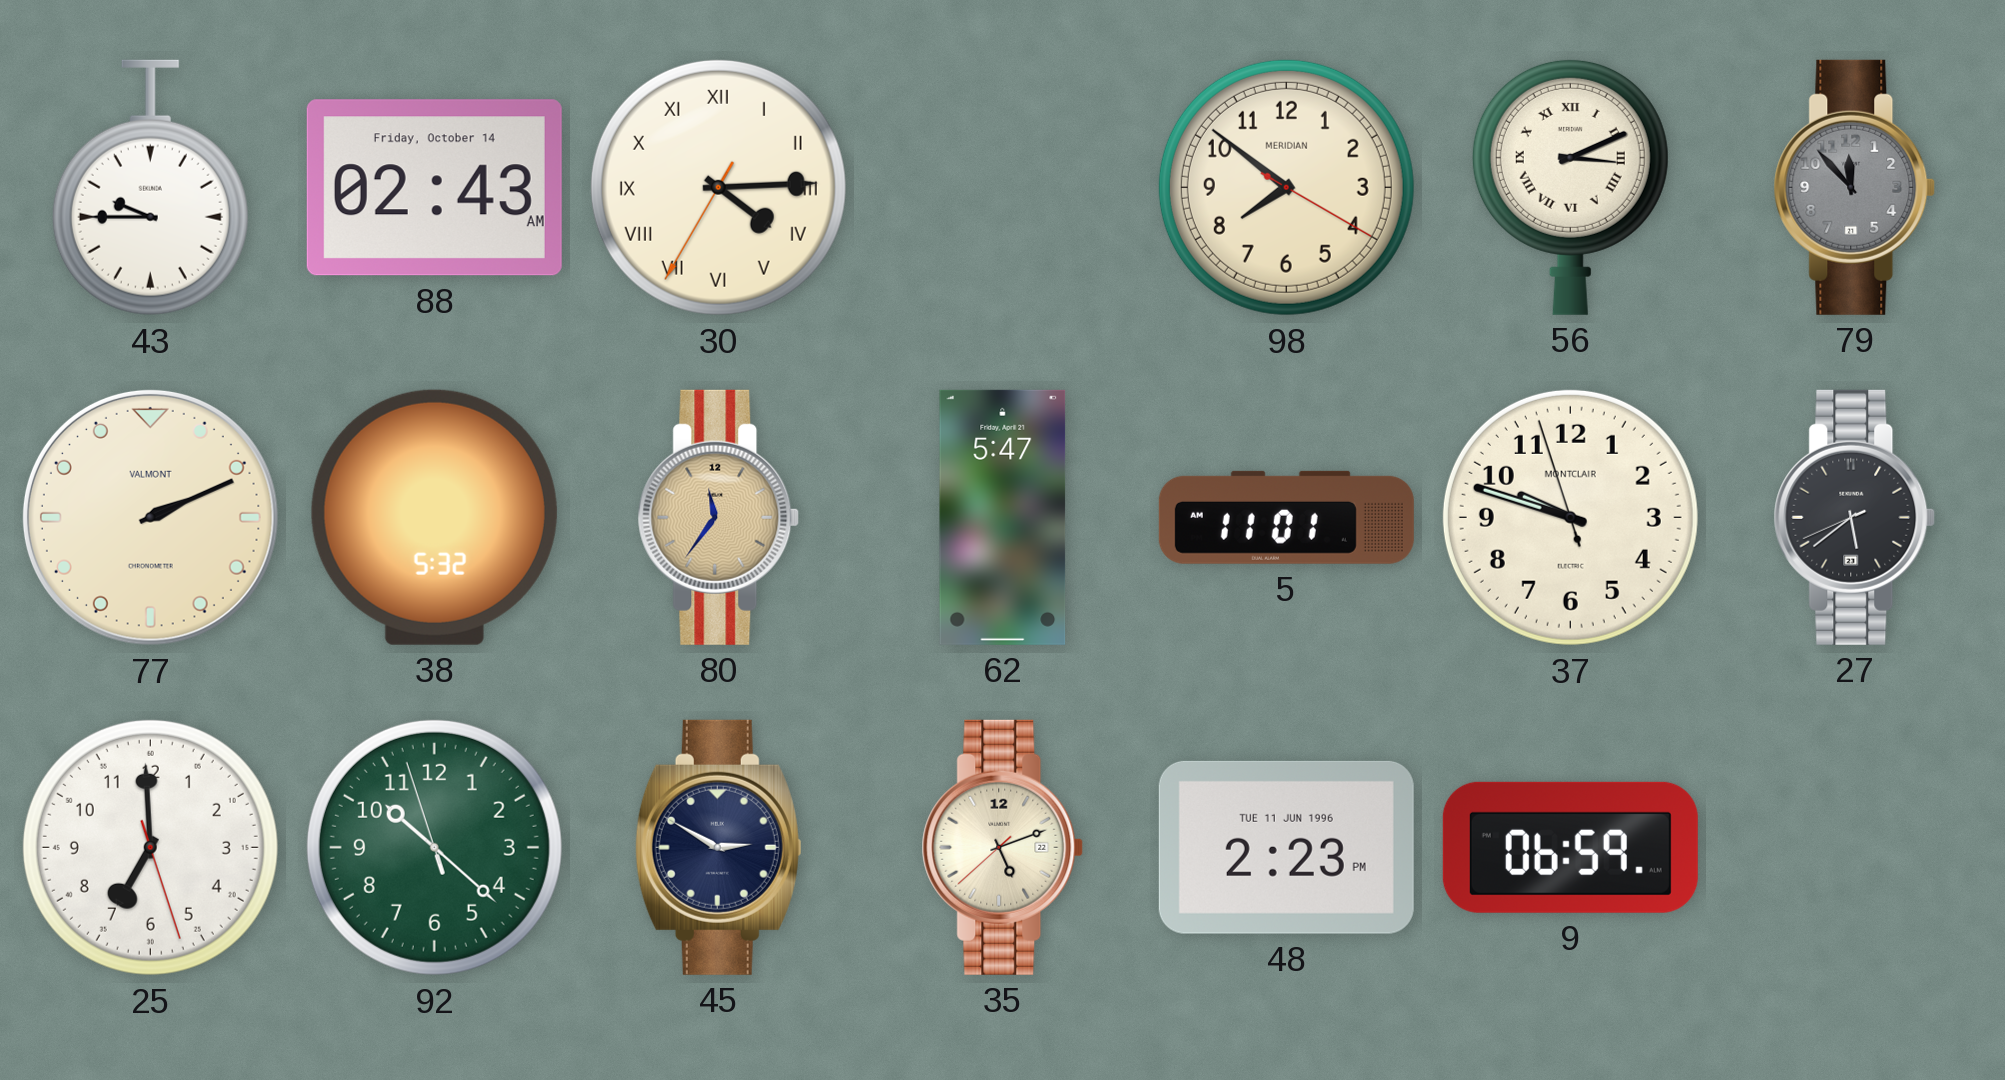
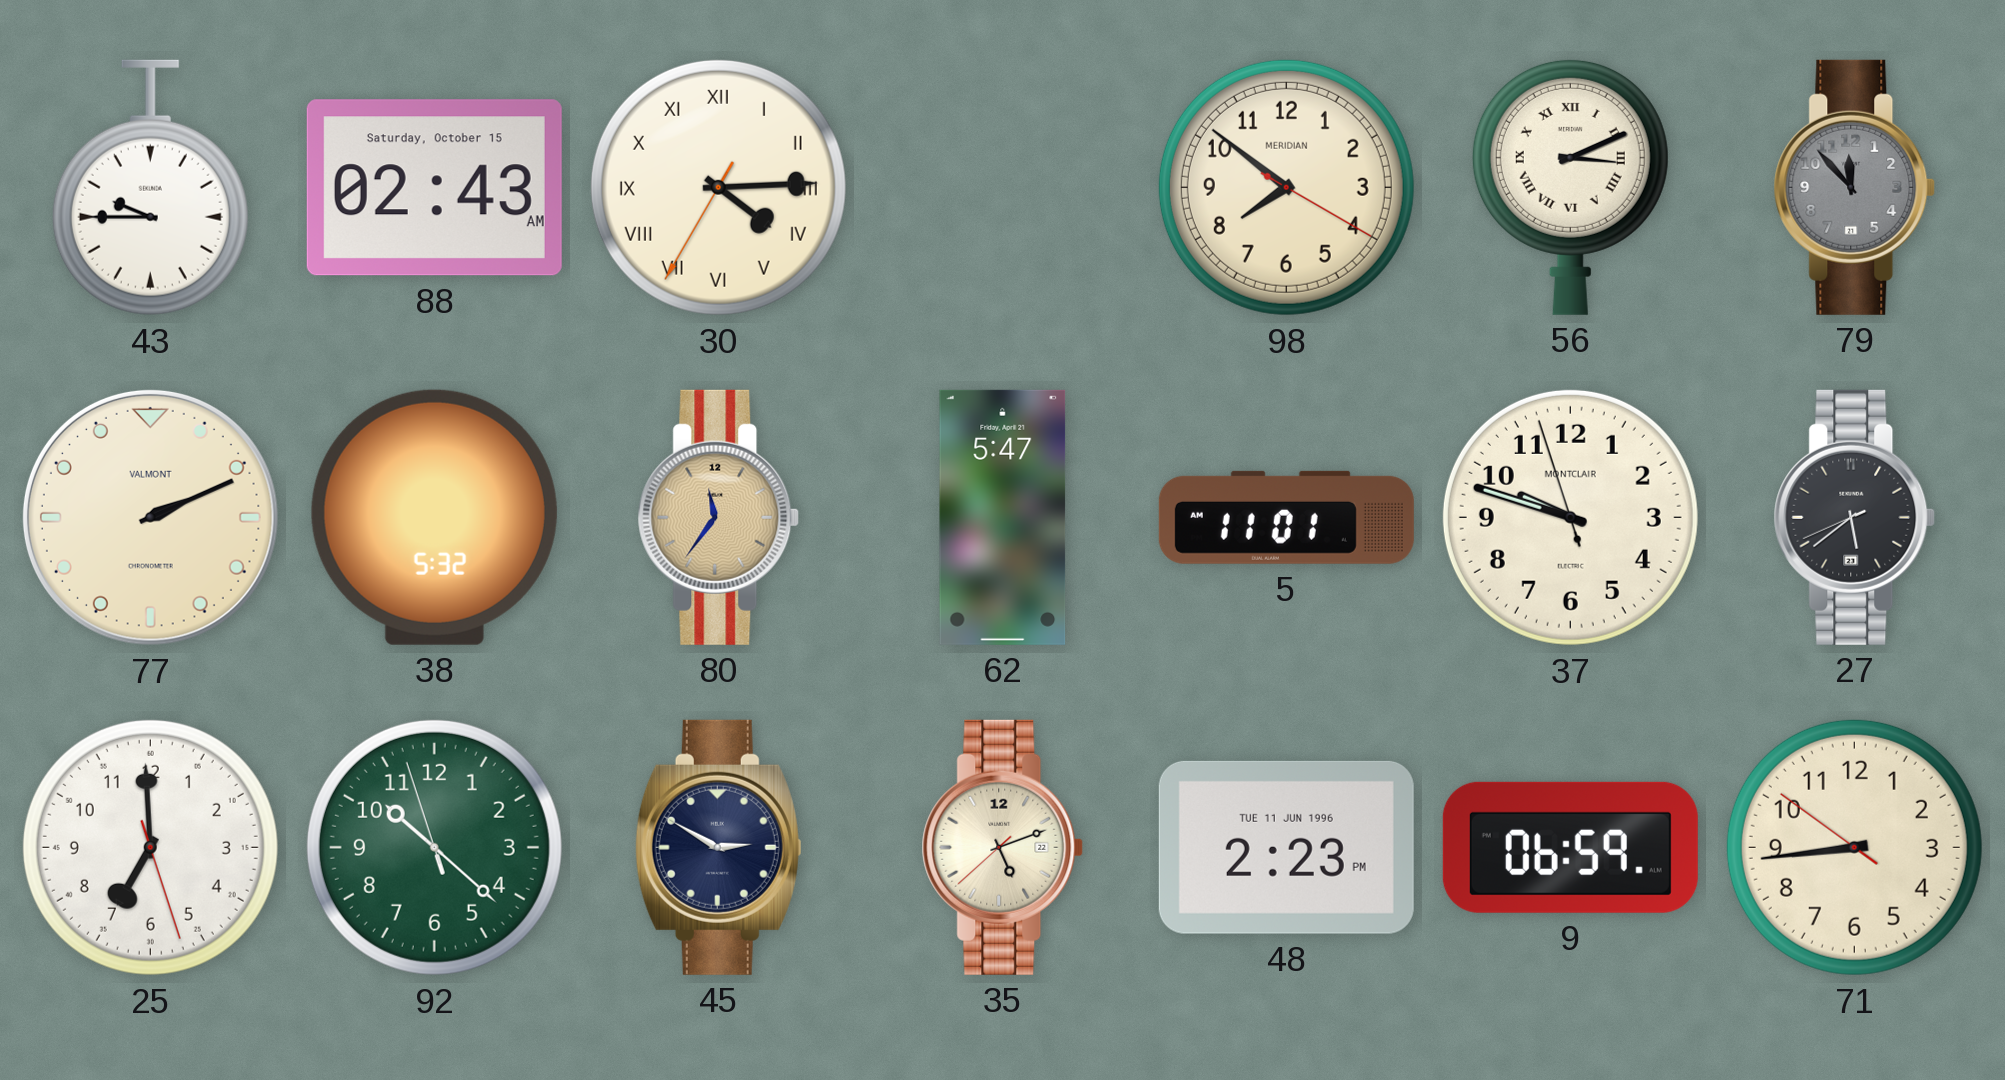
88 date: Friday, October 14 -> Saturday, October 15
71: none -> 8:43
